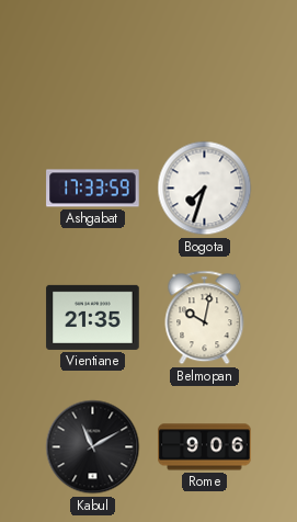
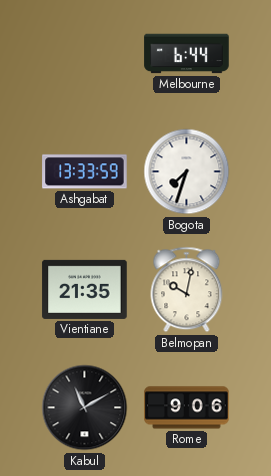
Melbourne: none -> 6:44
Ashgabat: 17:33 -> 13:33
